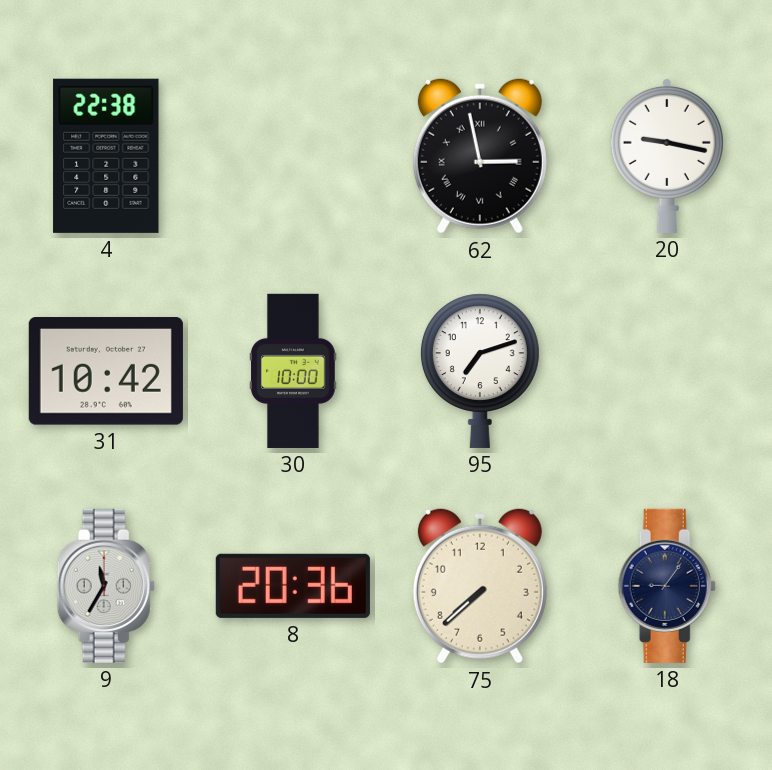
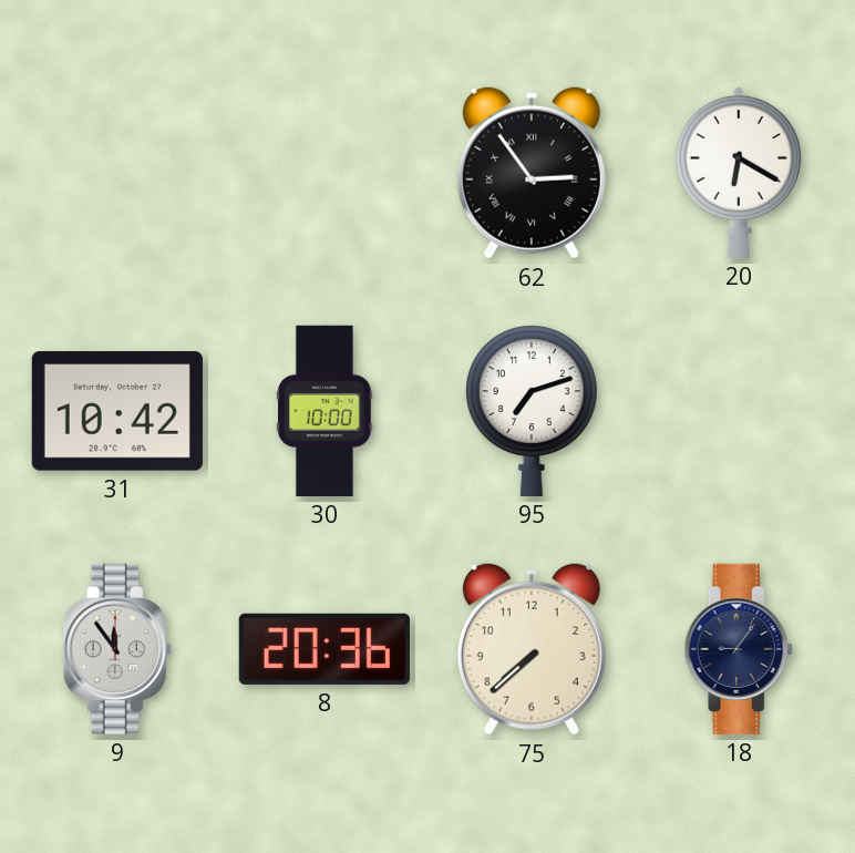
4: 22:38 -> none
62: 2:58 -> 2:54
20: 9:17 -> 6:20
9: 11:35 -> 11:54
